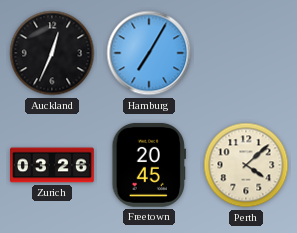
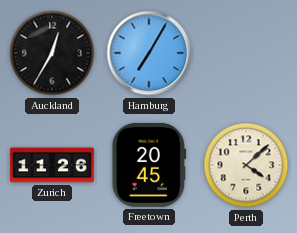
Auckland: 12:34 -> 12:35
Zurich: 03:26 -> 11:26
